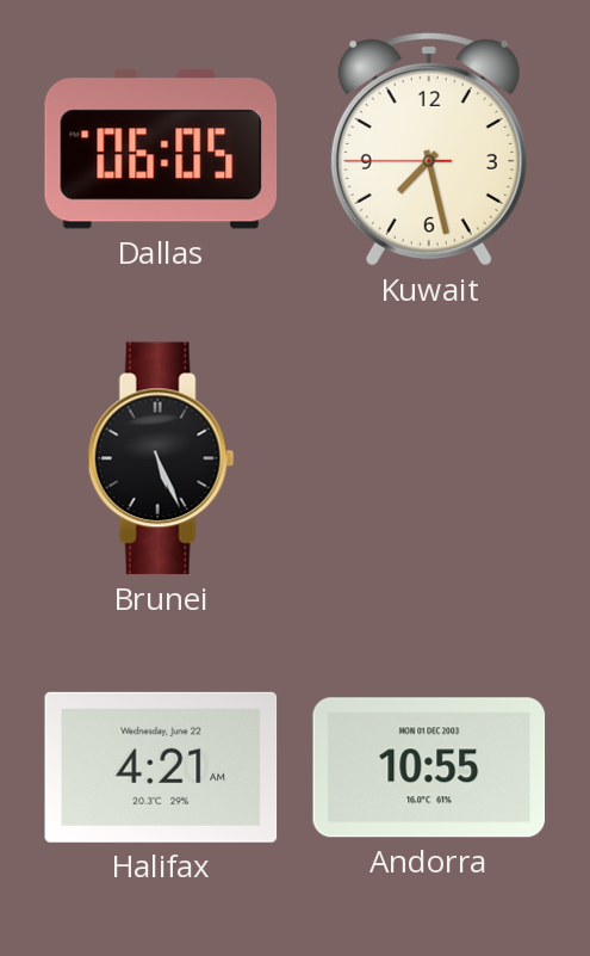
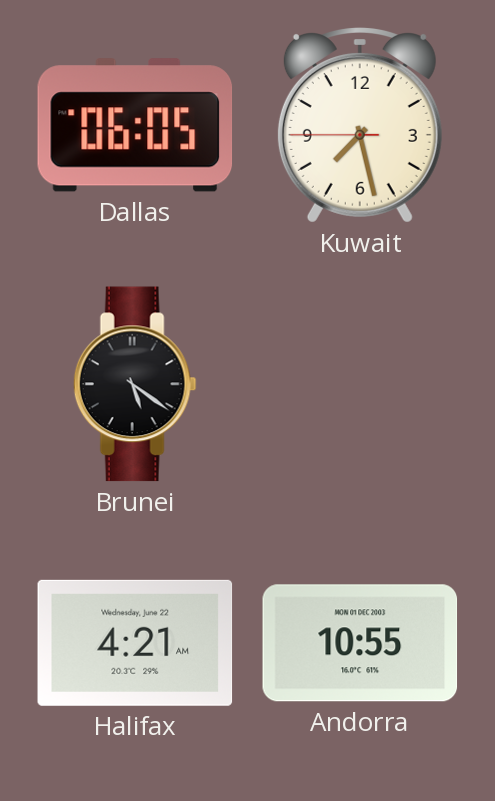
Brunei: 5:26 -> 5:21
